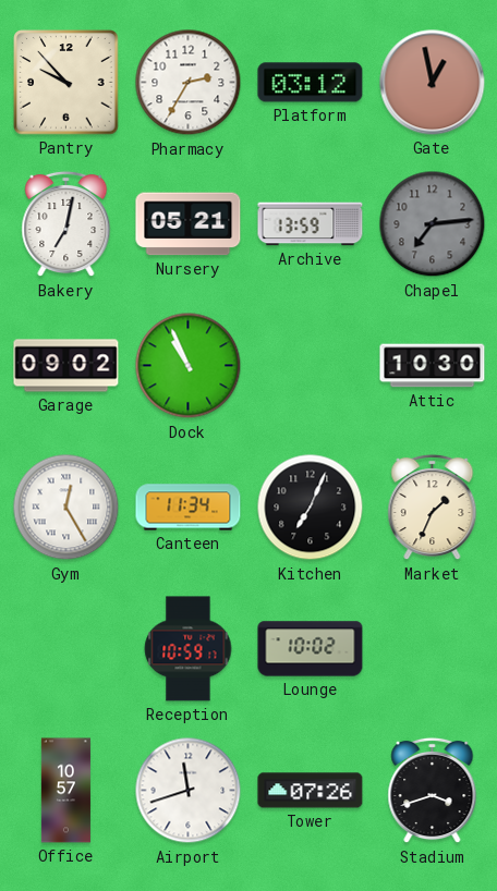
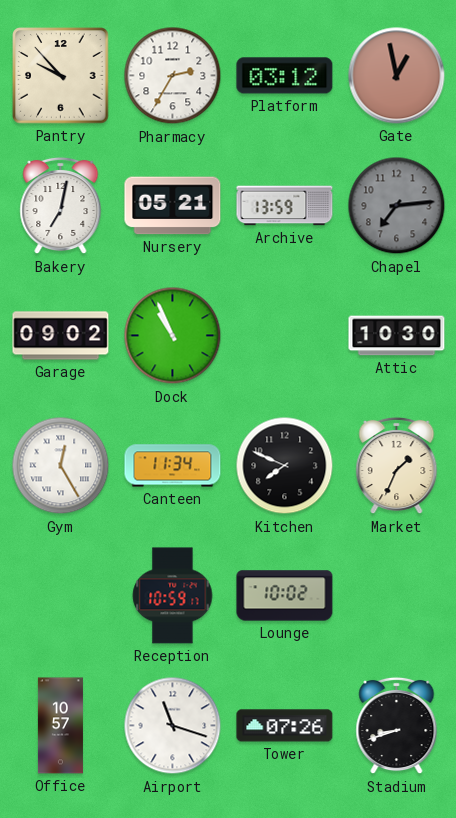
Kitchen: 7:04 -> 7:49
Airport: 11:42 -> 11:18
Stadium: 3:42 -> 8:42
